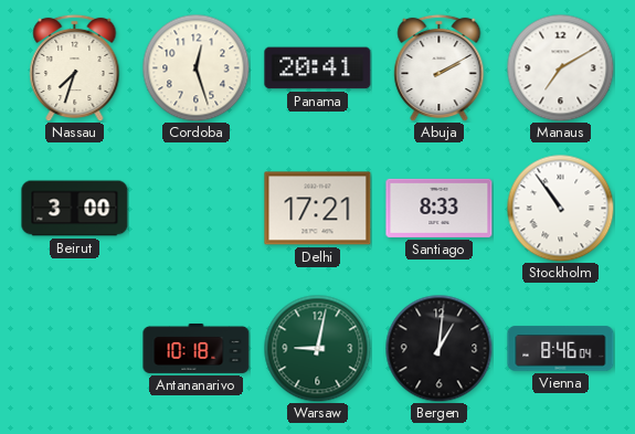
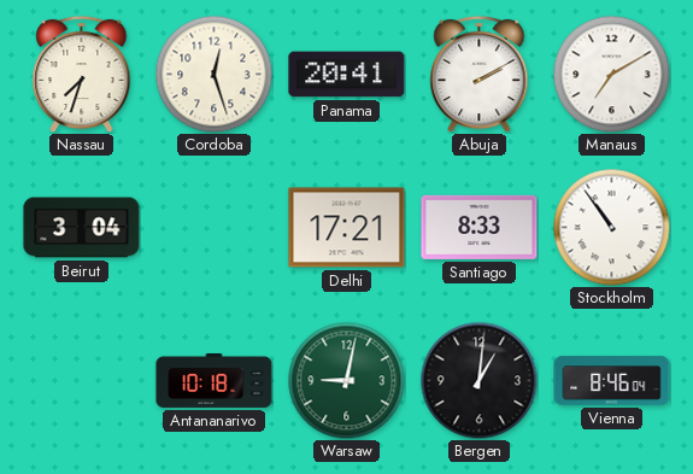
Beirut: 3:00 -> 3:04
